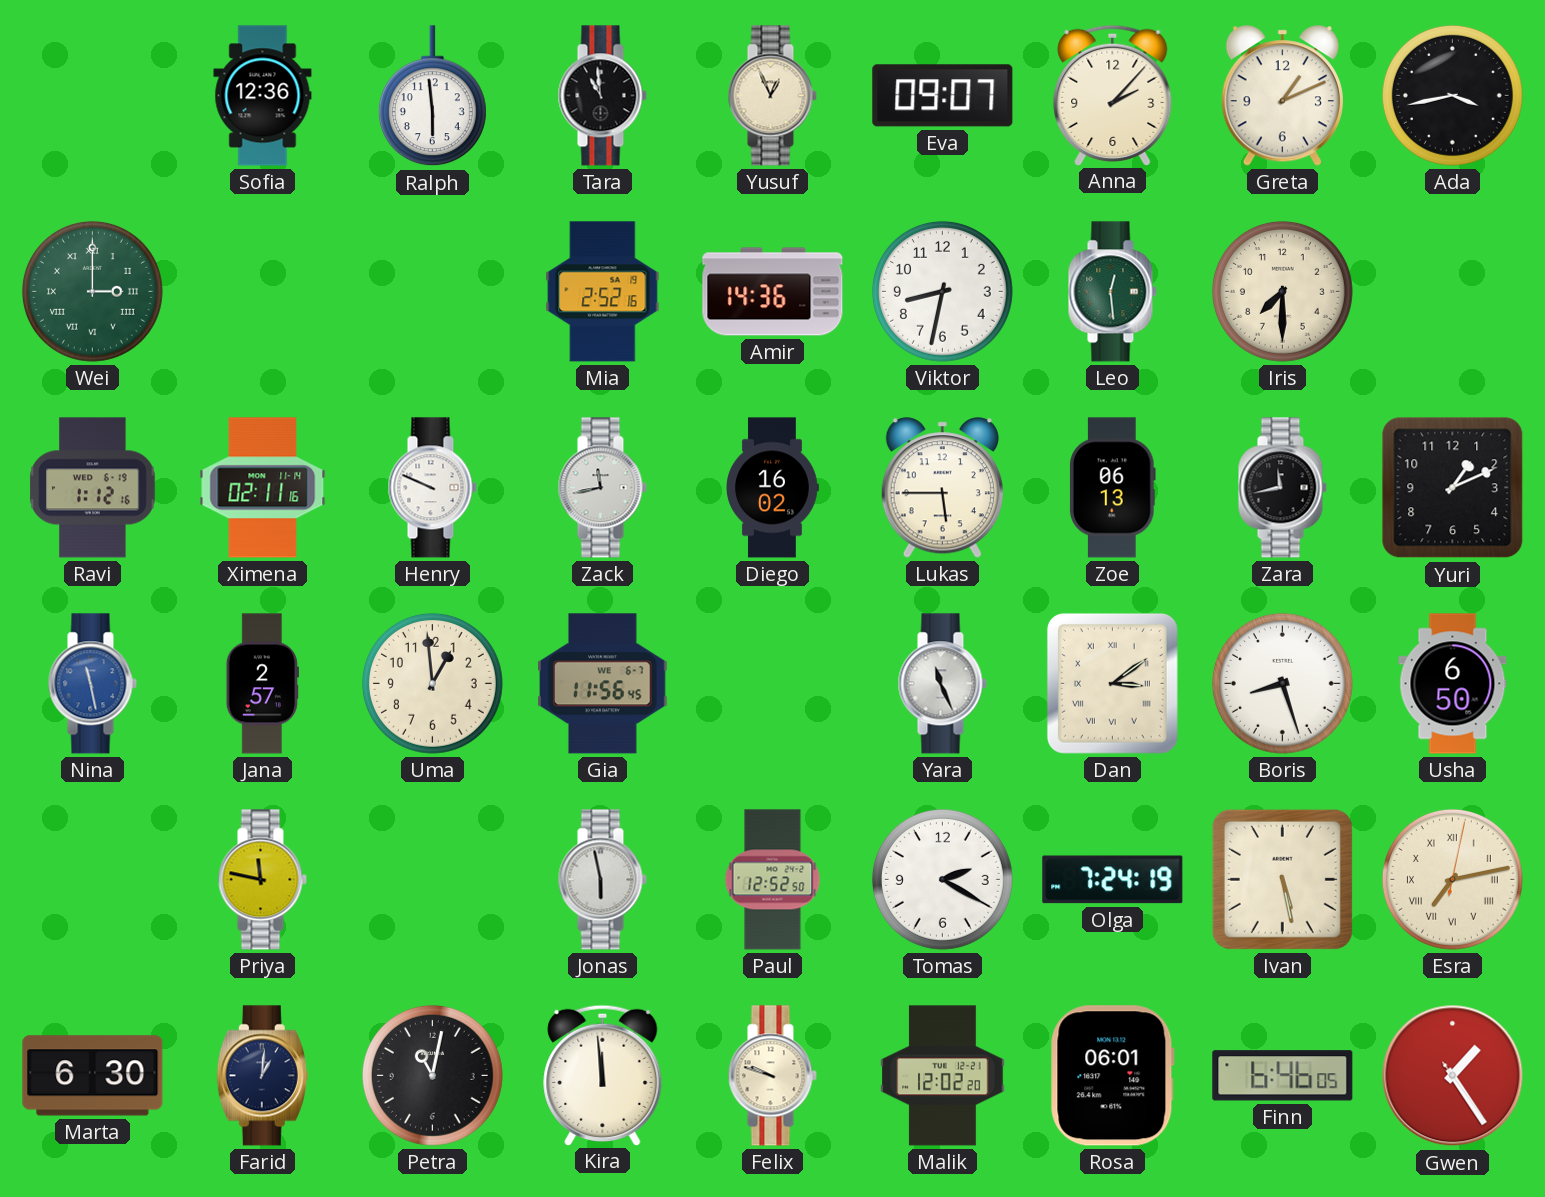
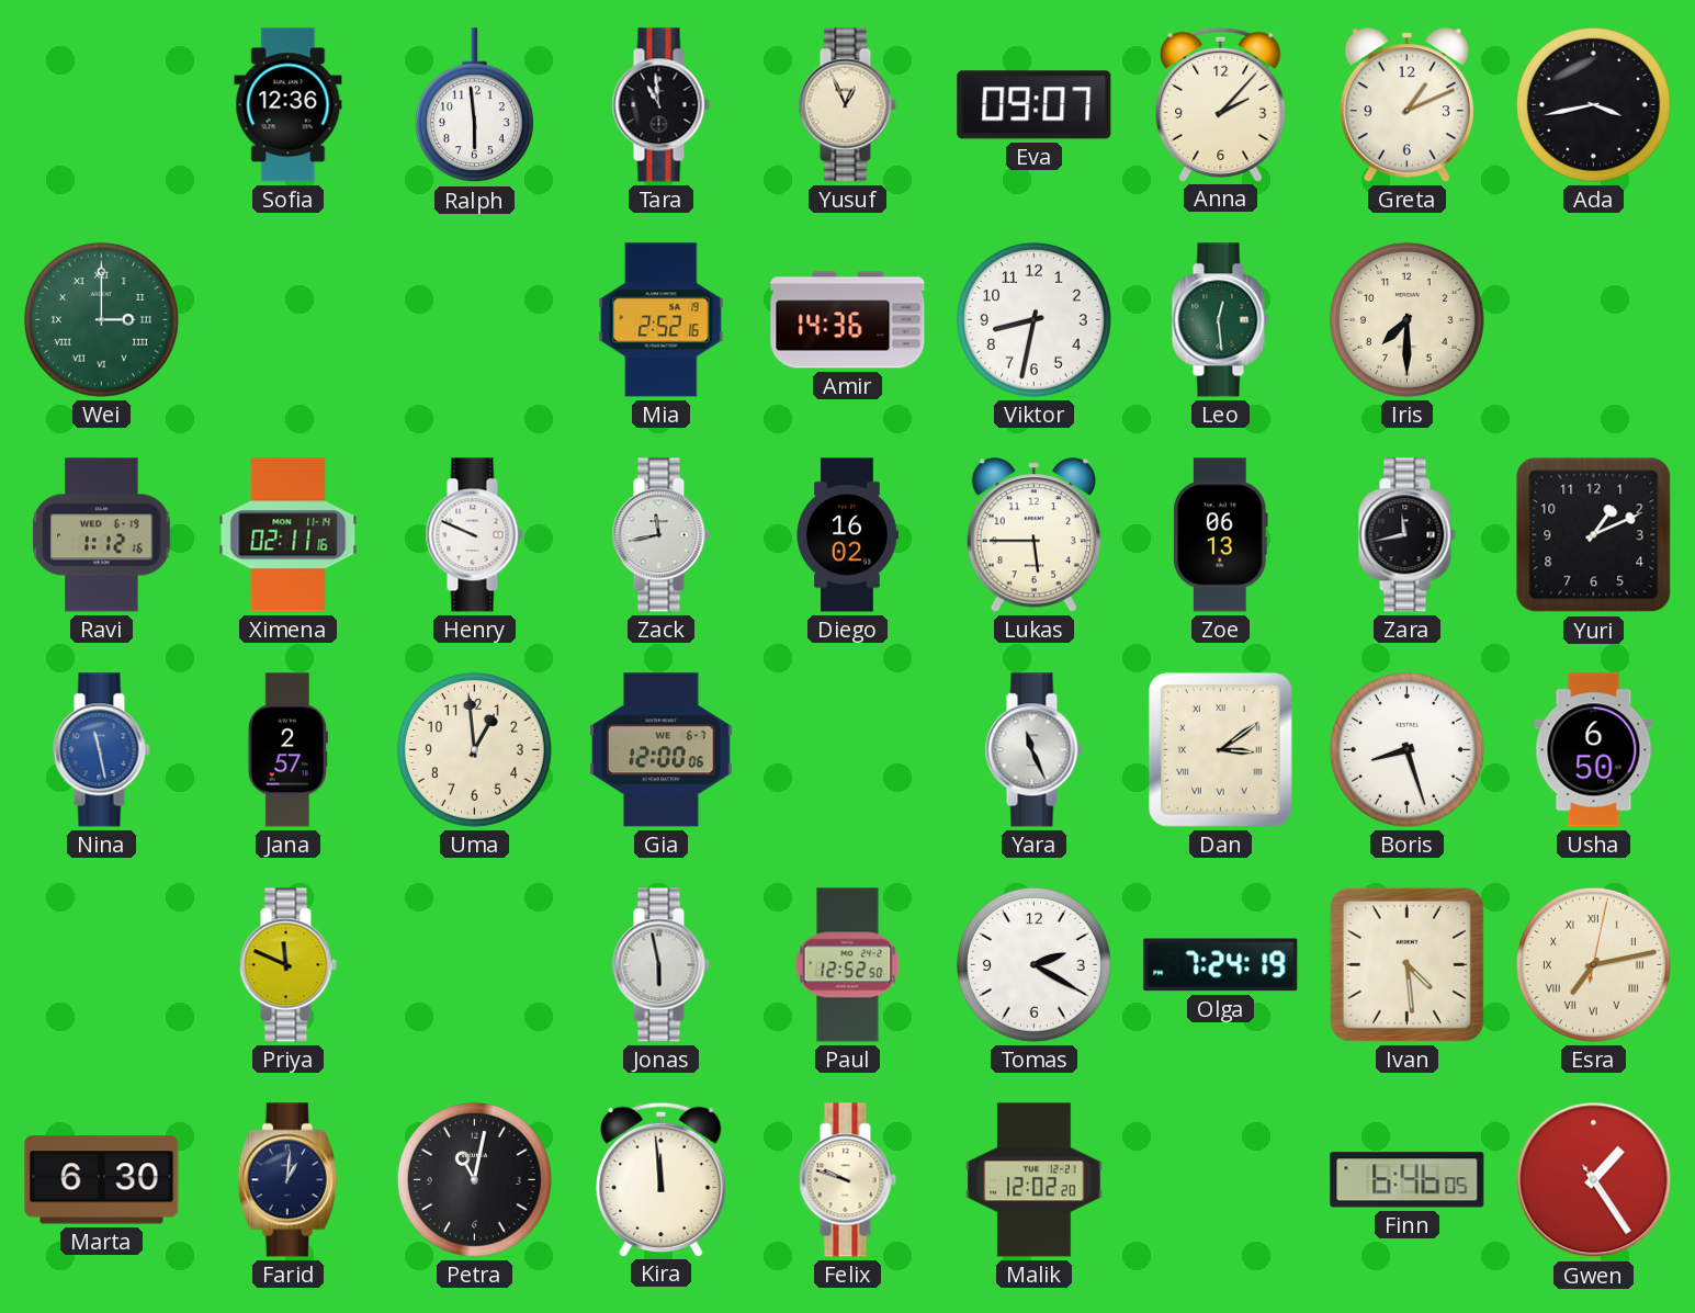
Gia: 11:56 -> 12:00
Priya: 11:47 -> 11:49
Ivan: 5:28 -> 4:29
Rosa: 06:01 -> none
